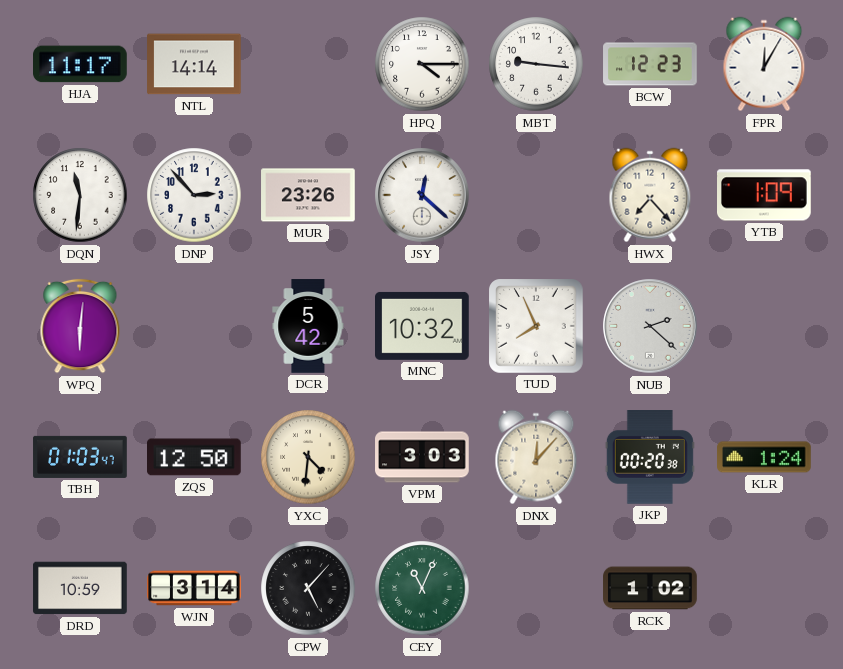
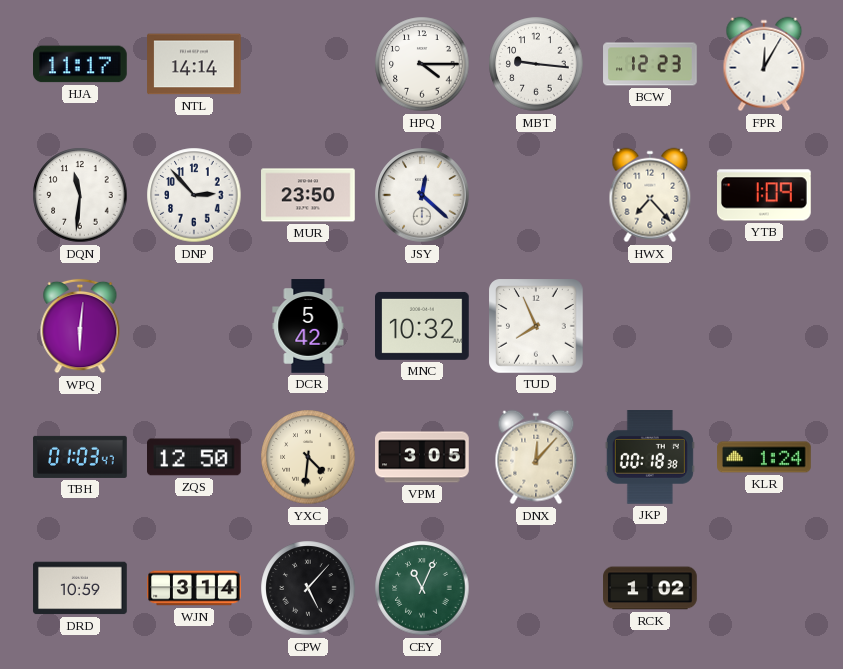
MUR: 23:26 -> 23:50
NUB: 2:22 -> none
VPM: 3:03 -> 3:05
JKP: 00:20 -> 00:18
